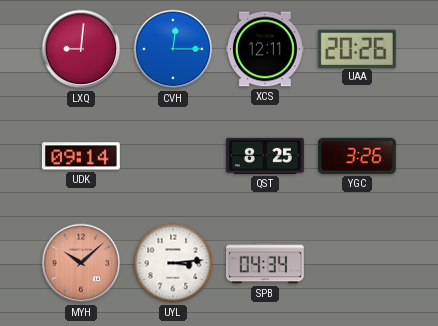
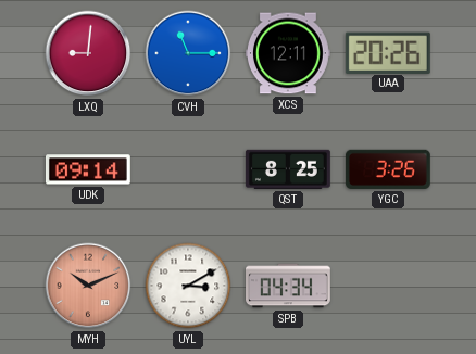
CVH: 12:15 -> 11:15
MYH: 10:08 -> 10:11
UYL: 3:14 -> 3:10
